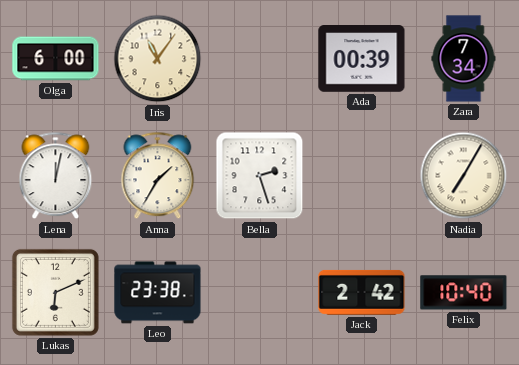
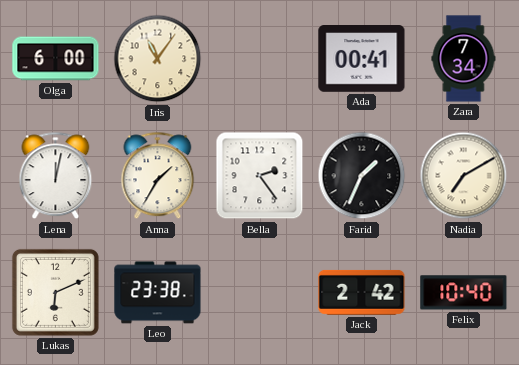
Ada: 00:39 -> 00:41
Bella: 2:27 -> 2:24
Farid: none -> 1:34
Nadia: 7:05 -> 7:10
